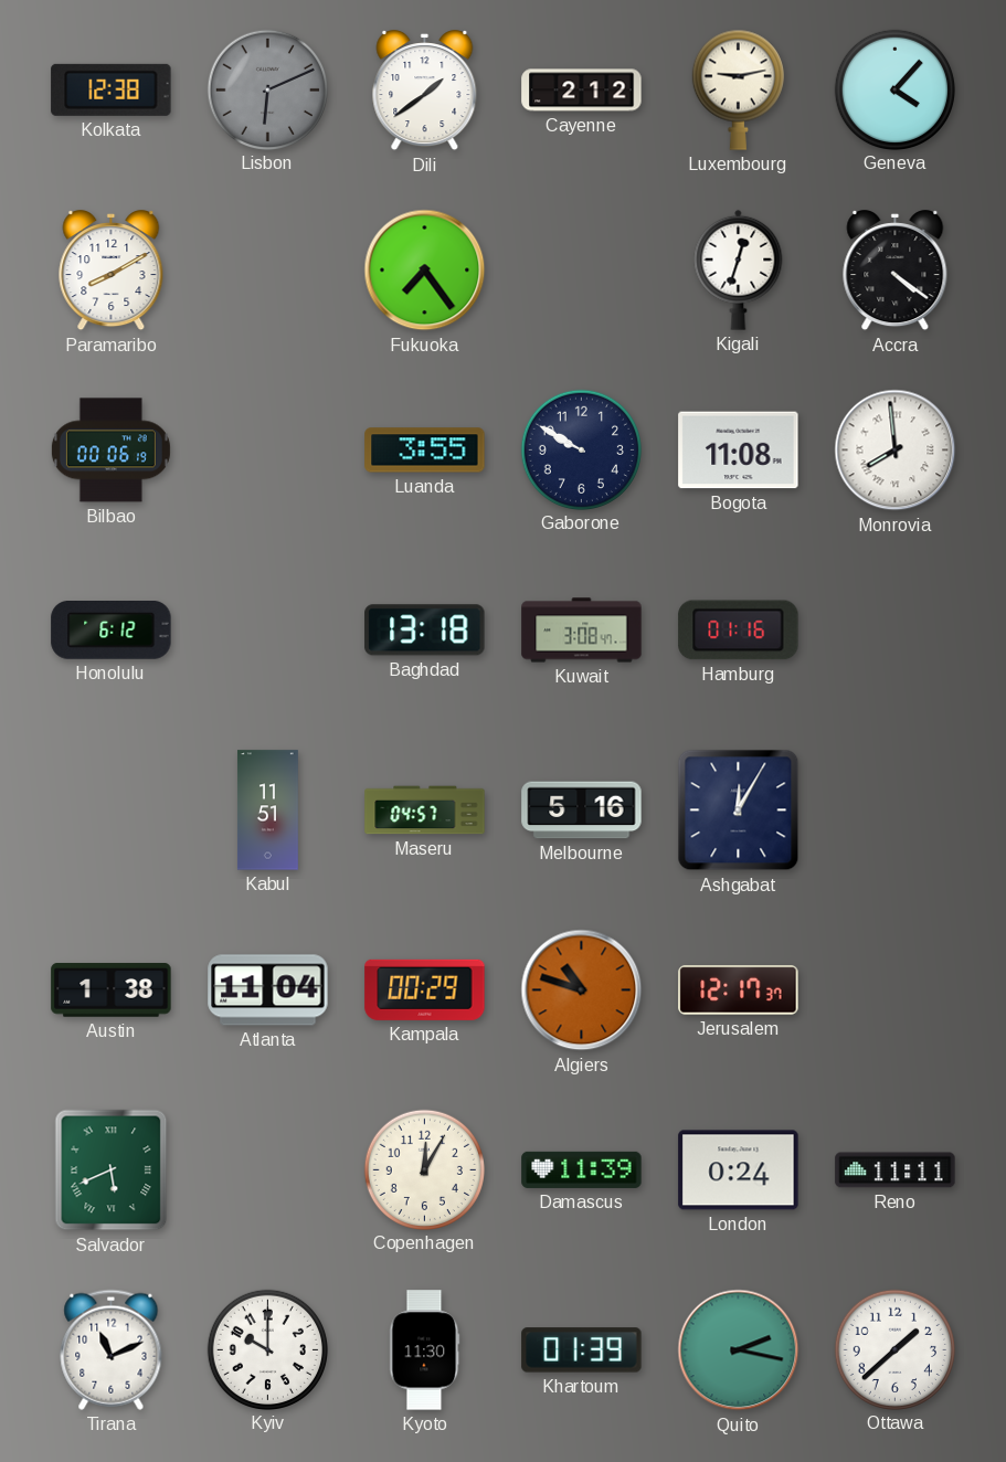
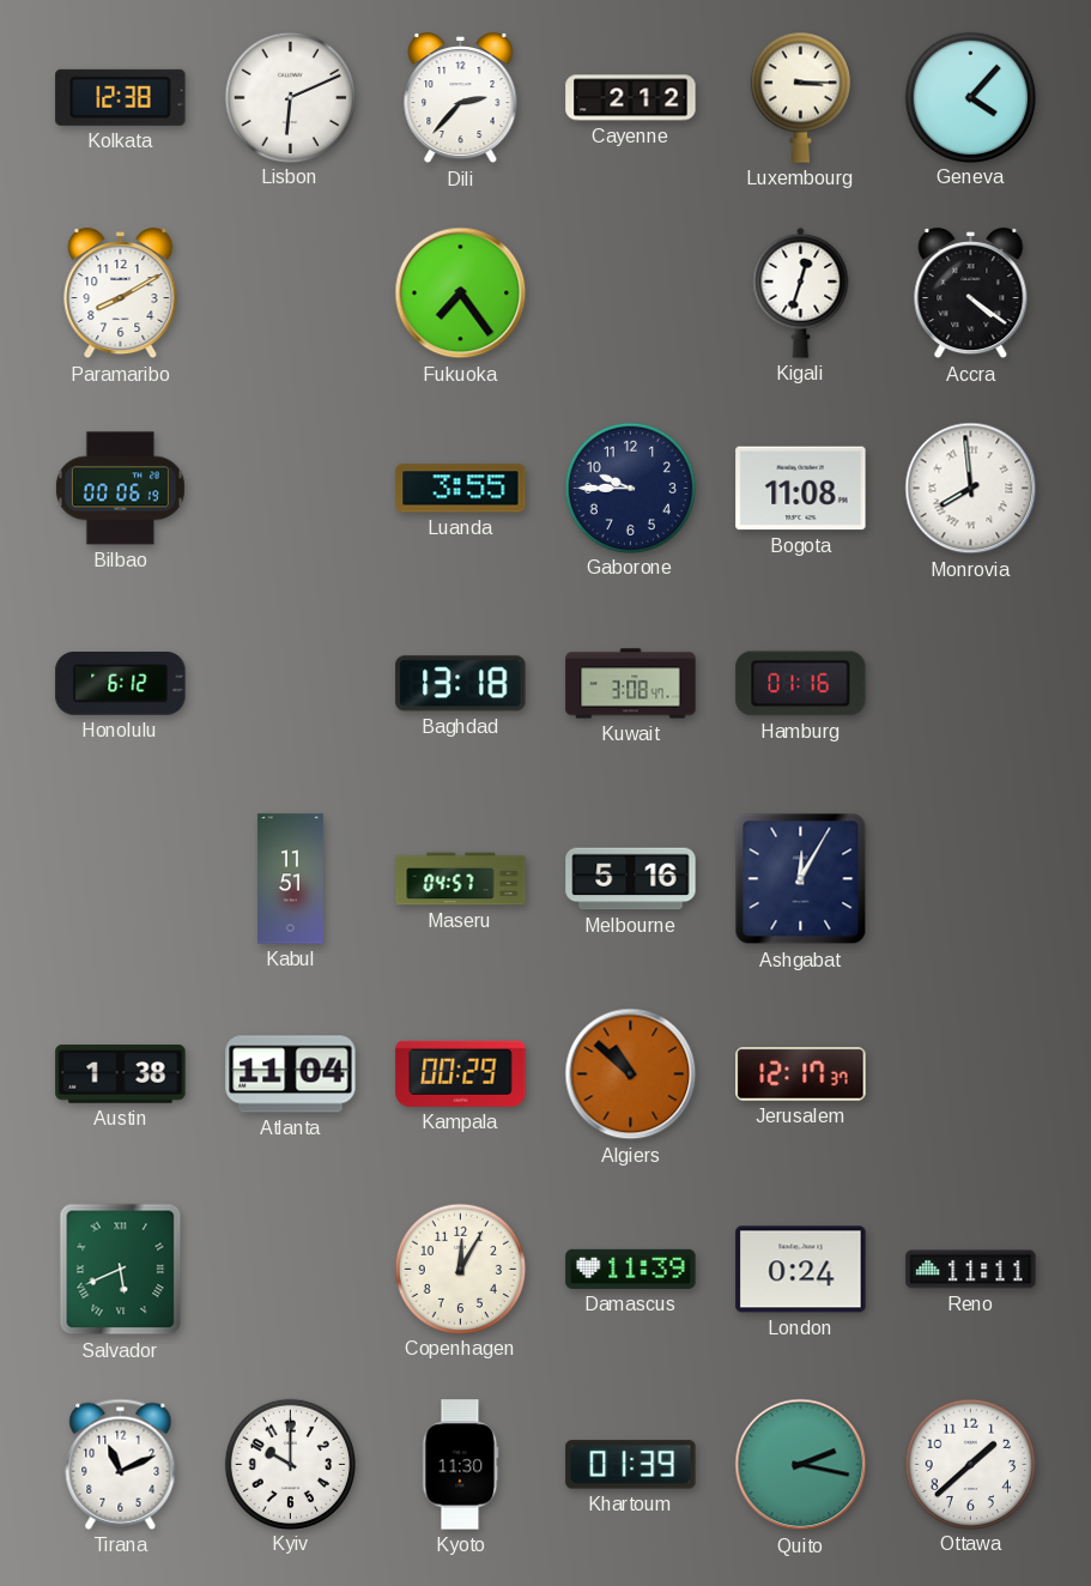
Lisbon dial: grey -> white
Dili: 1:39 -> 2:37
Luxembourg: 9:13 -> 3:15
Gaborone: 9:50 -> 9:45
Algiers: 10:48 -> 10:52
